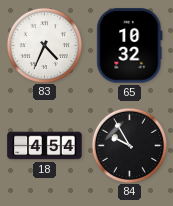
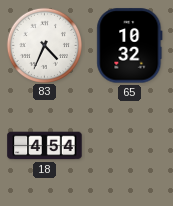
84: 9:55 -> none
